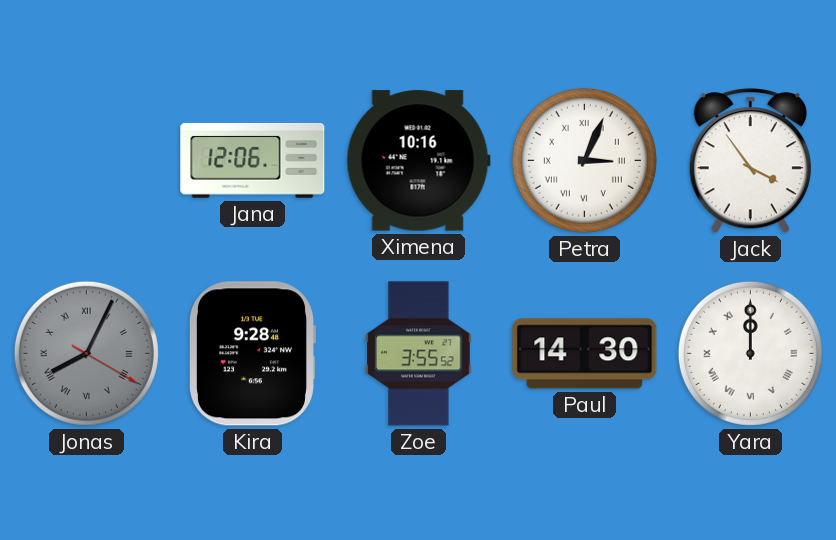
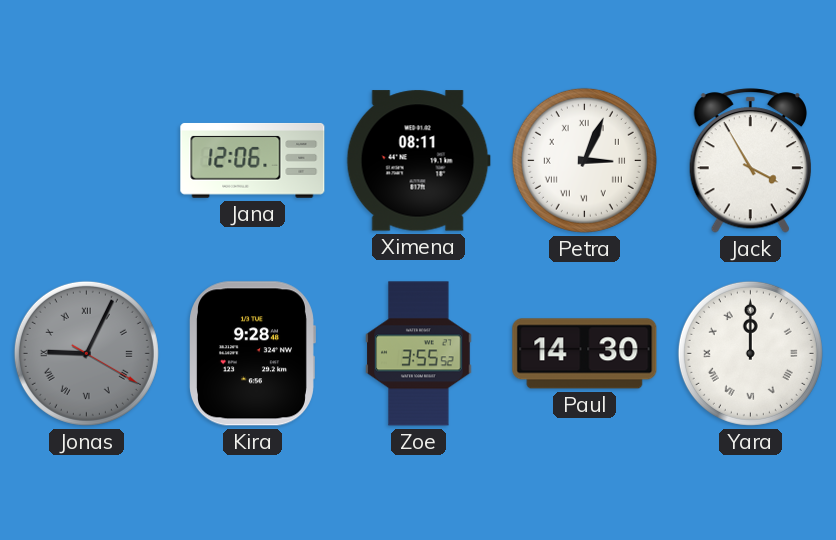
Ximena: 10:16 -> 08:11
Jack: 3:54 -> 3:55
Jonas: 8:04 -> 9:04
